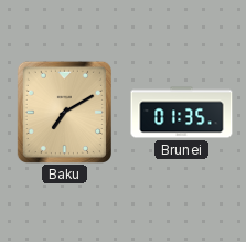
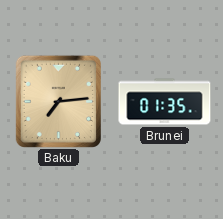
Baku: 7:10 -> 7:14
